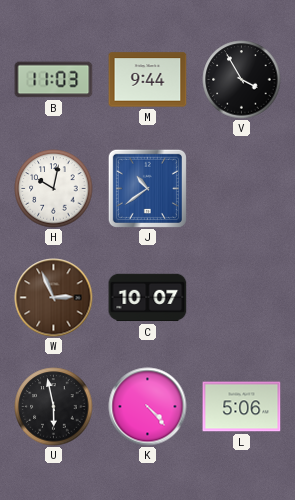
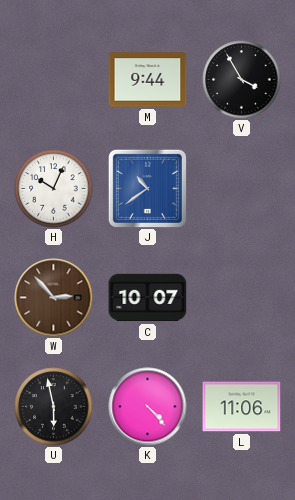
B: 11:03 -> none
H: 10:02 -> 10:04
W: 2:56 -> 2:53
L: 5:06 -> 11:06
